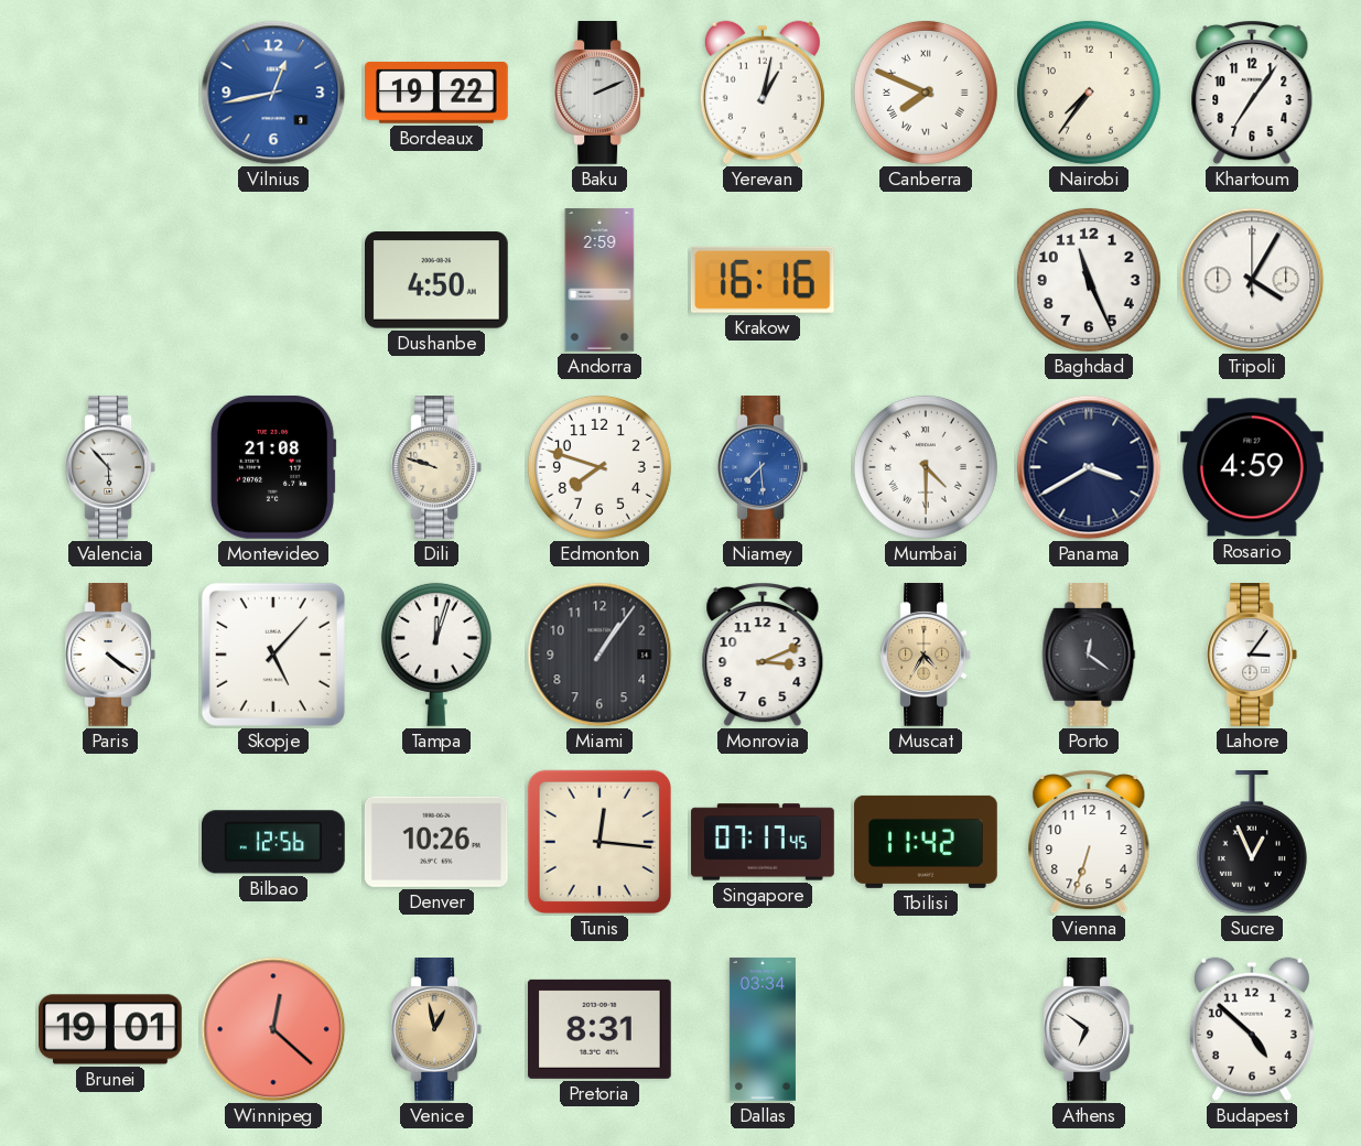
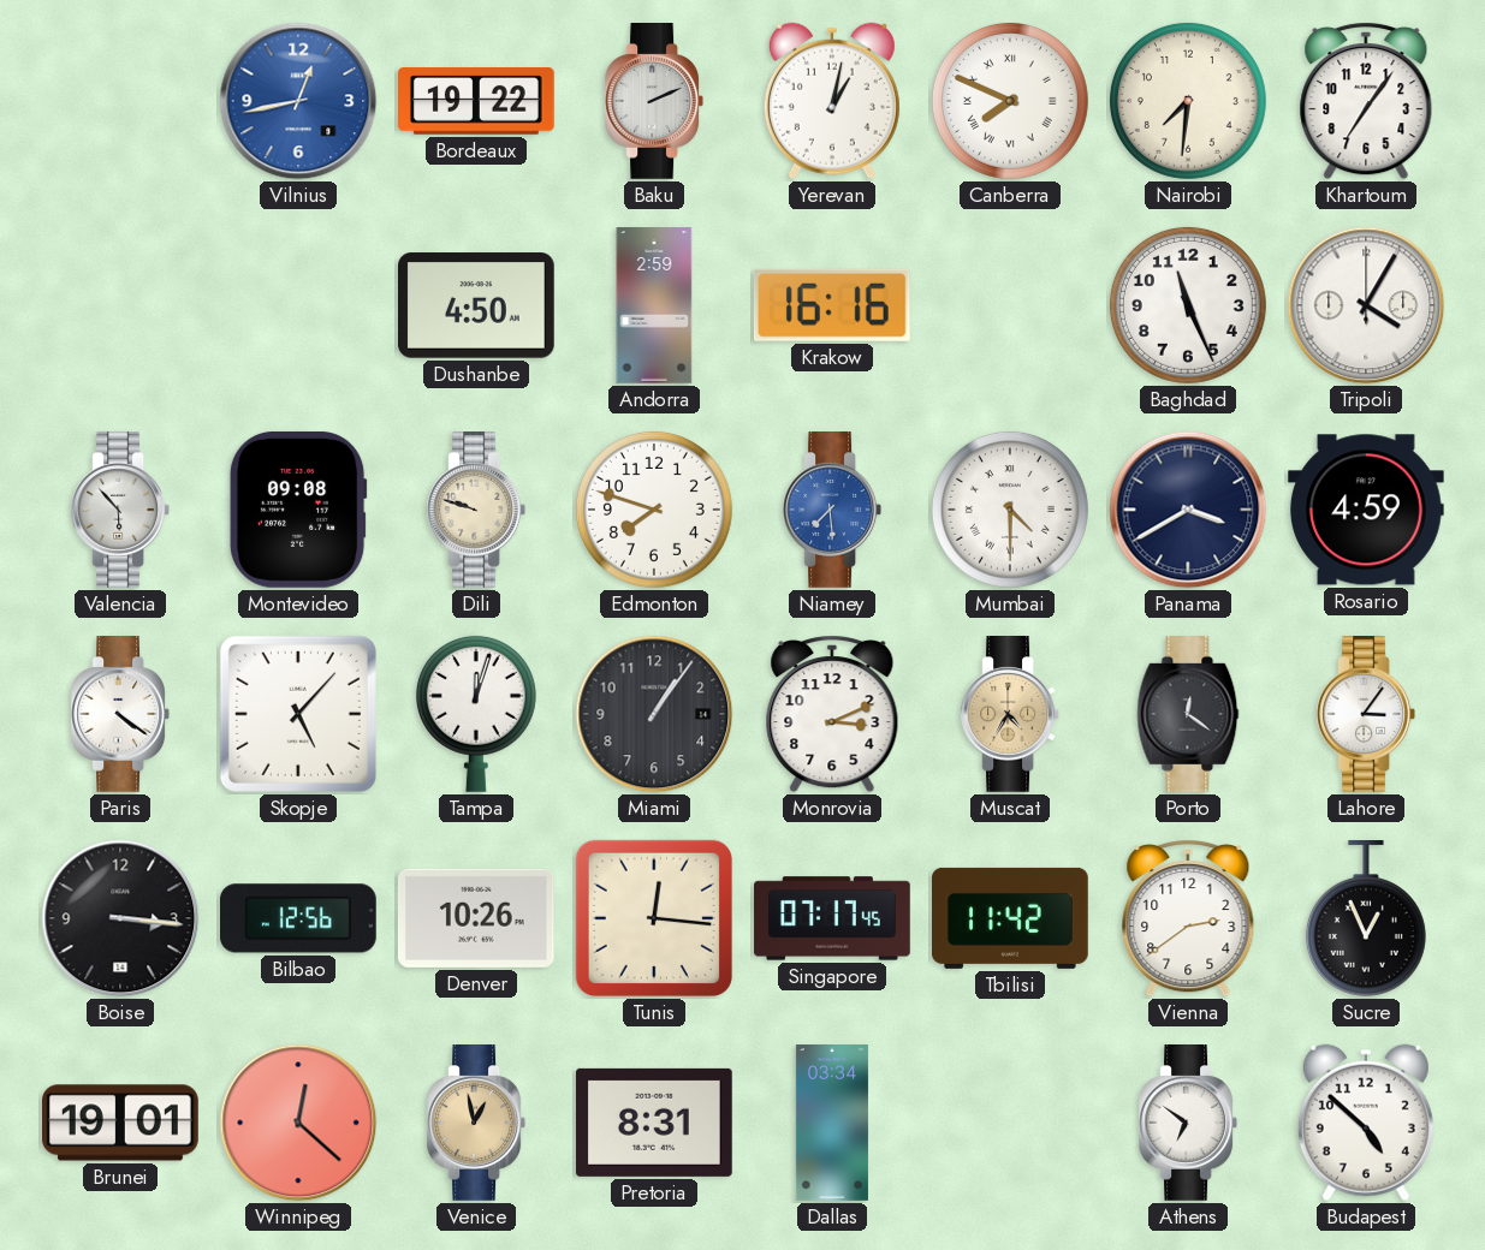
Nairobi: 7:36 -> 7:31
Montevideo: 21:08 -> 09:08
Boise: none -> 3:16
Vienna: 6:33 -> 2:39
